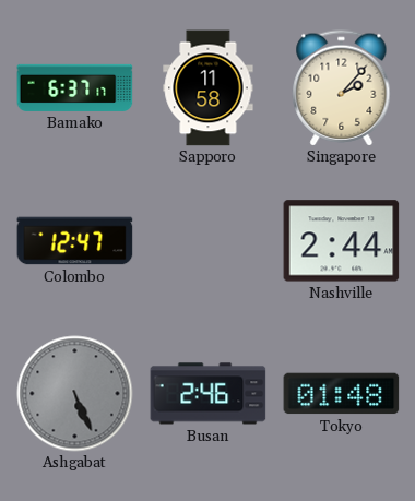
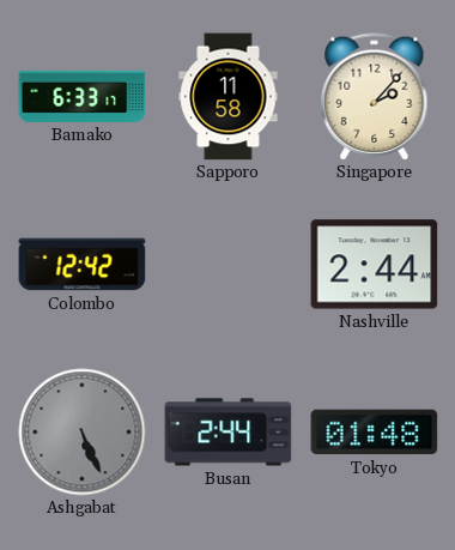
Bamako: 6:37 -> 6:33
Colombo: 12:47 -> 12:42
Busan: 2:46 -> 2:44
